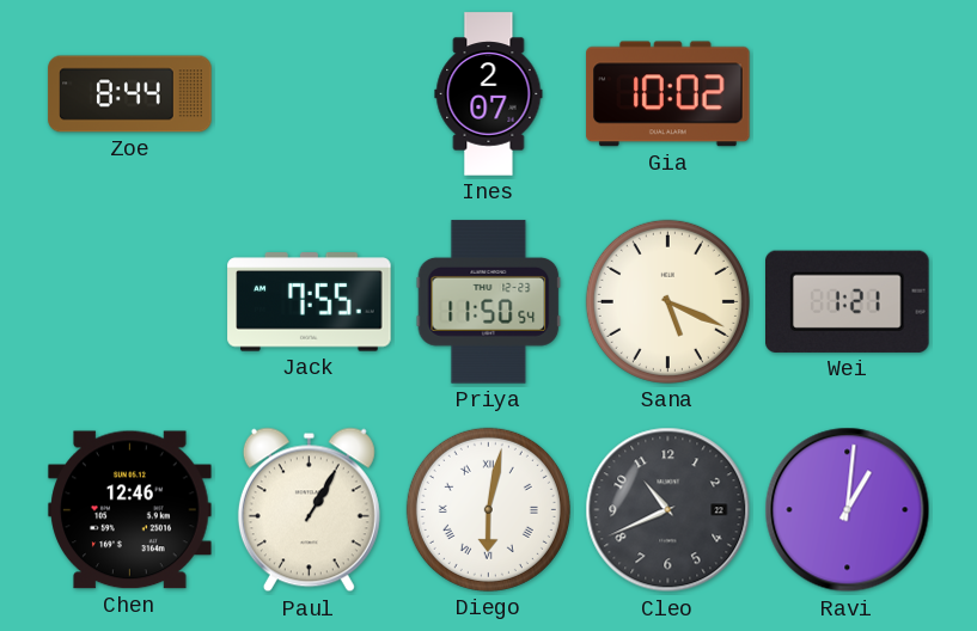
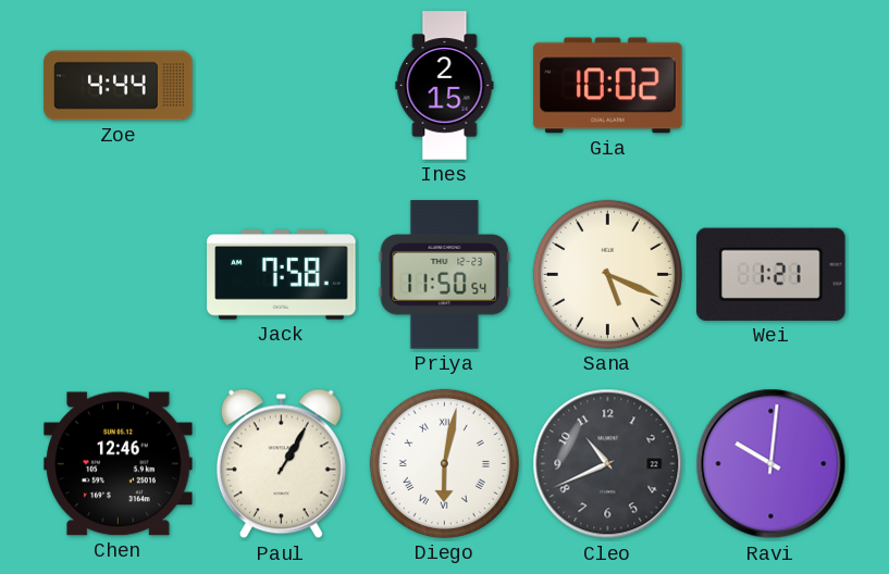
Zoe: 8:44 -> 4:44
Ines: 2:07 -> 2:15
Jack: 7:55 -> 7:58
Ravi: 1:01 -> 10:01
